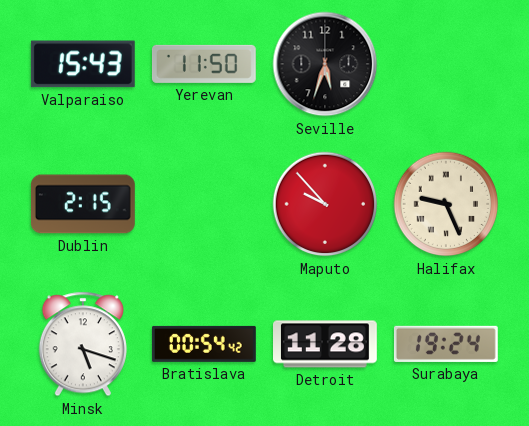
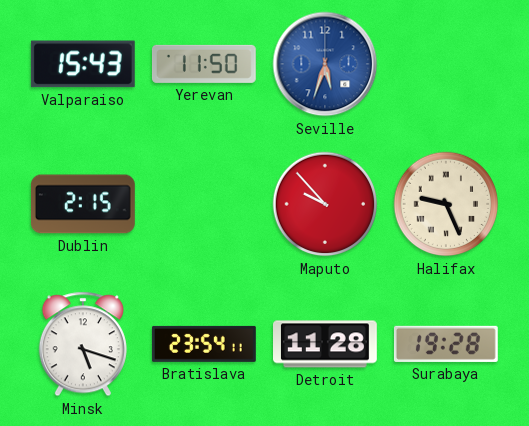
Seville dial: black -> blue
Bratislava: 00:54 -> 23:54
Surabaya: 19:24 -> 19:28
